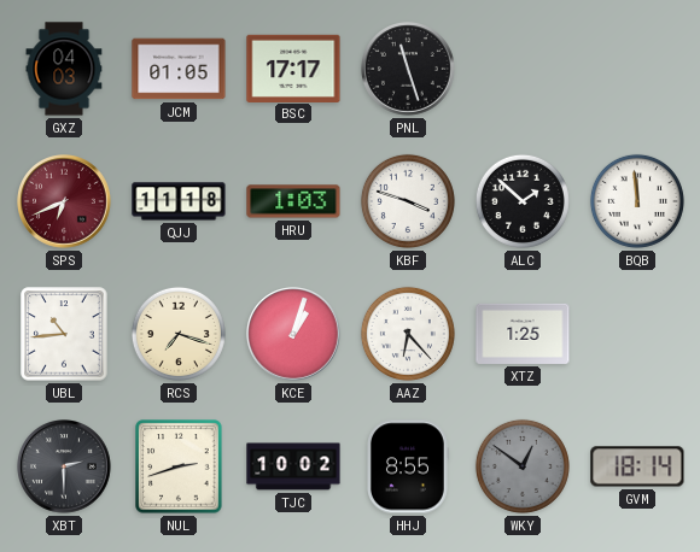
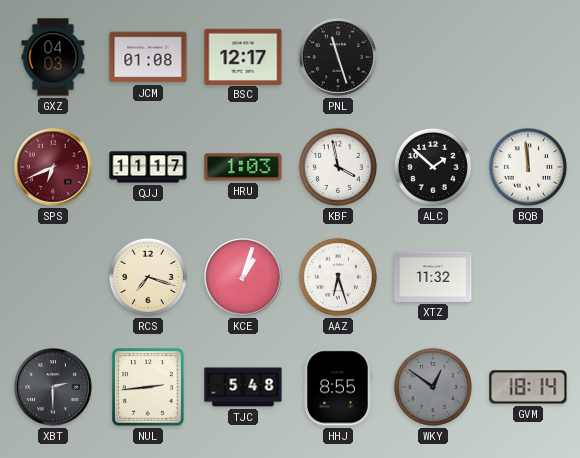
JCM: 01:05 -> 01:08
BSC: 17:17 -> 12:17
QJJ: 11:18 -> 11:17
KBF: 3:48 -> 3:58
UBL: 10:44 -> none
AAZ: 6:23 -> 6:27
XTZ: 1:25 -> 11:32
NUL: 2:42 -> 2:44
TJC: 10:02 -> 5:48
